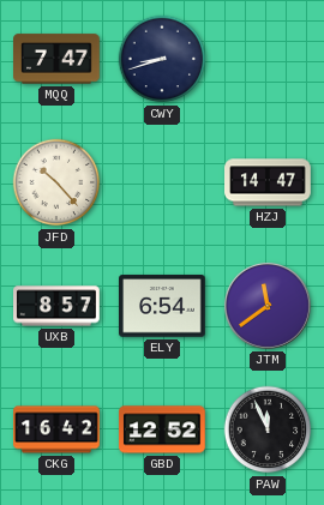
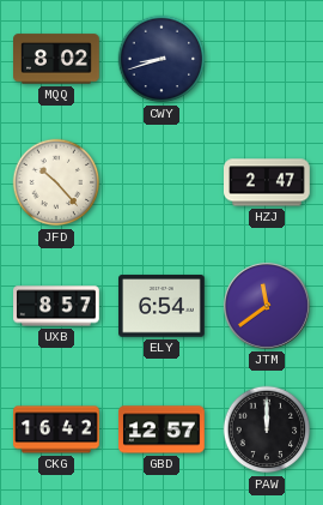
MQQ: 7:47 -> 8:02
HZJ: 14:47 -> 2:47
GBD: 12:52 -> 12:57
PAW: 11:56 -> 12:00
